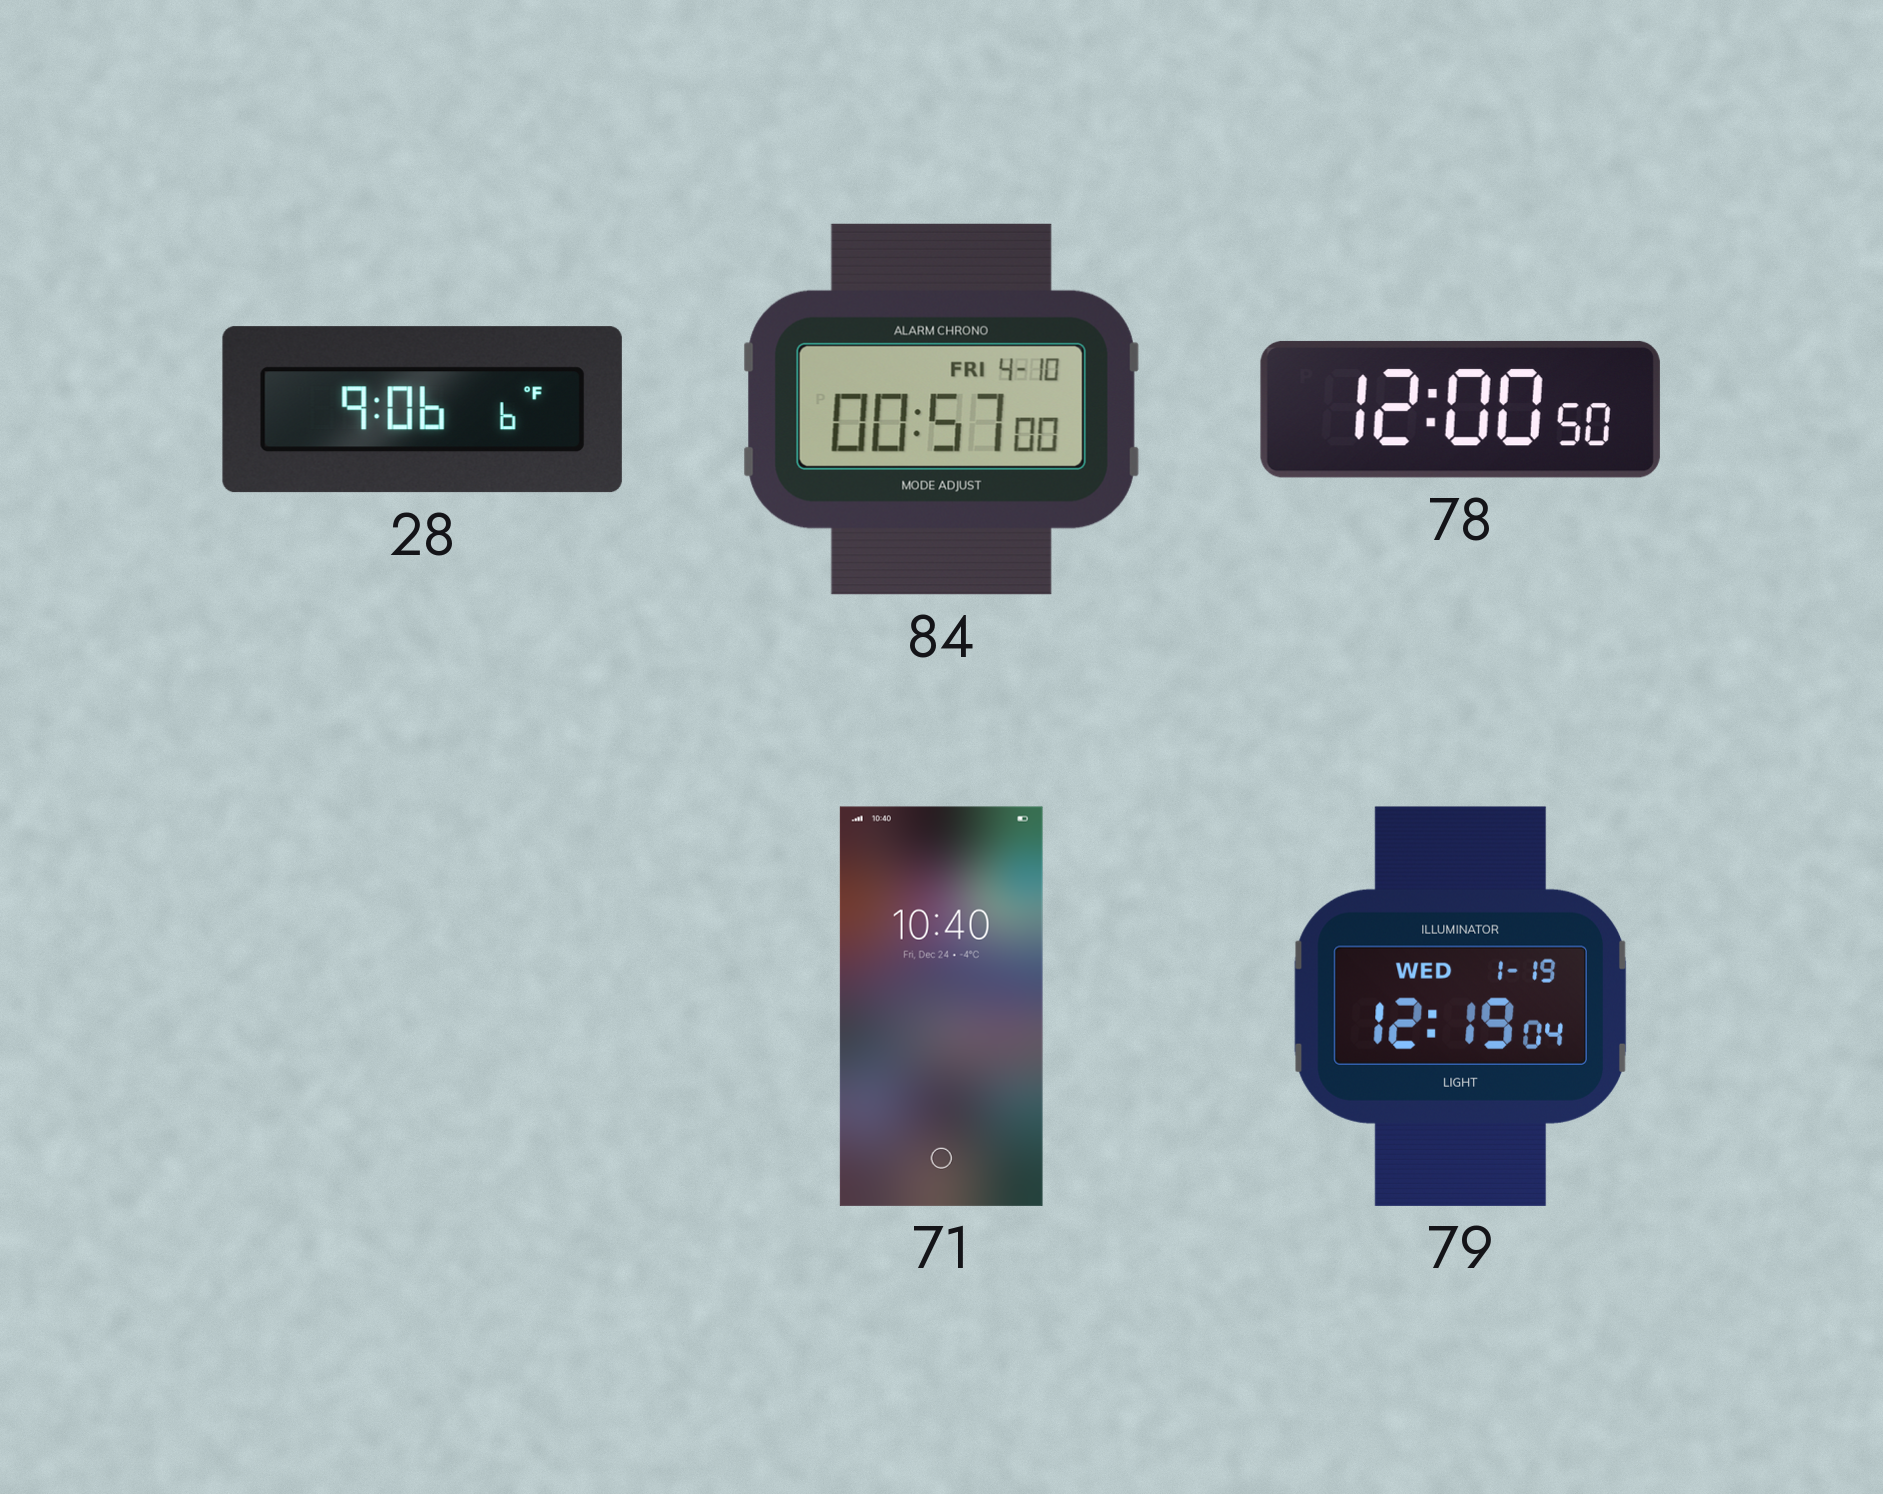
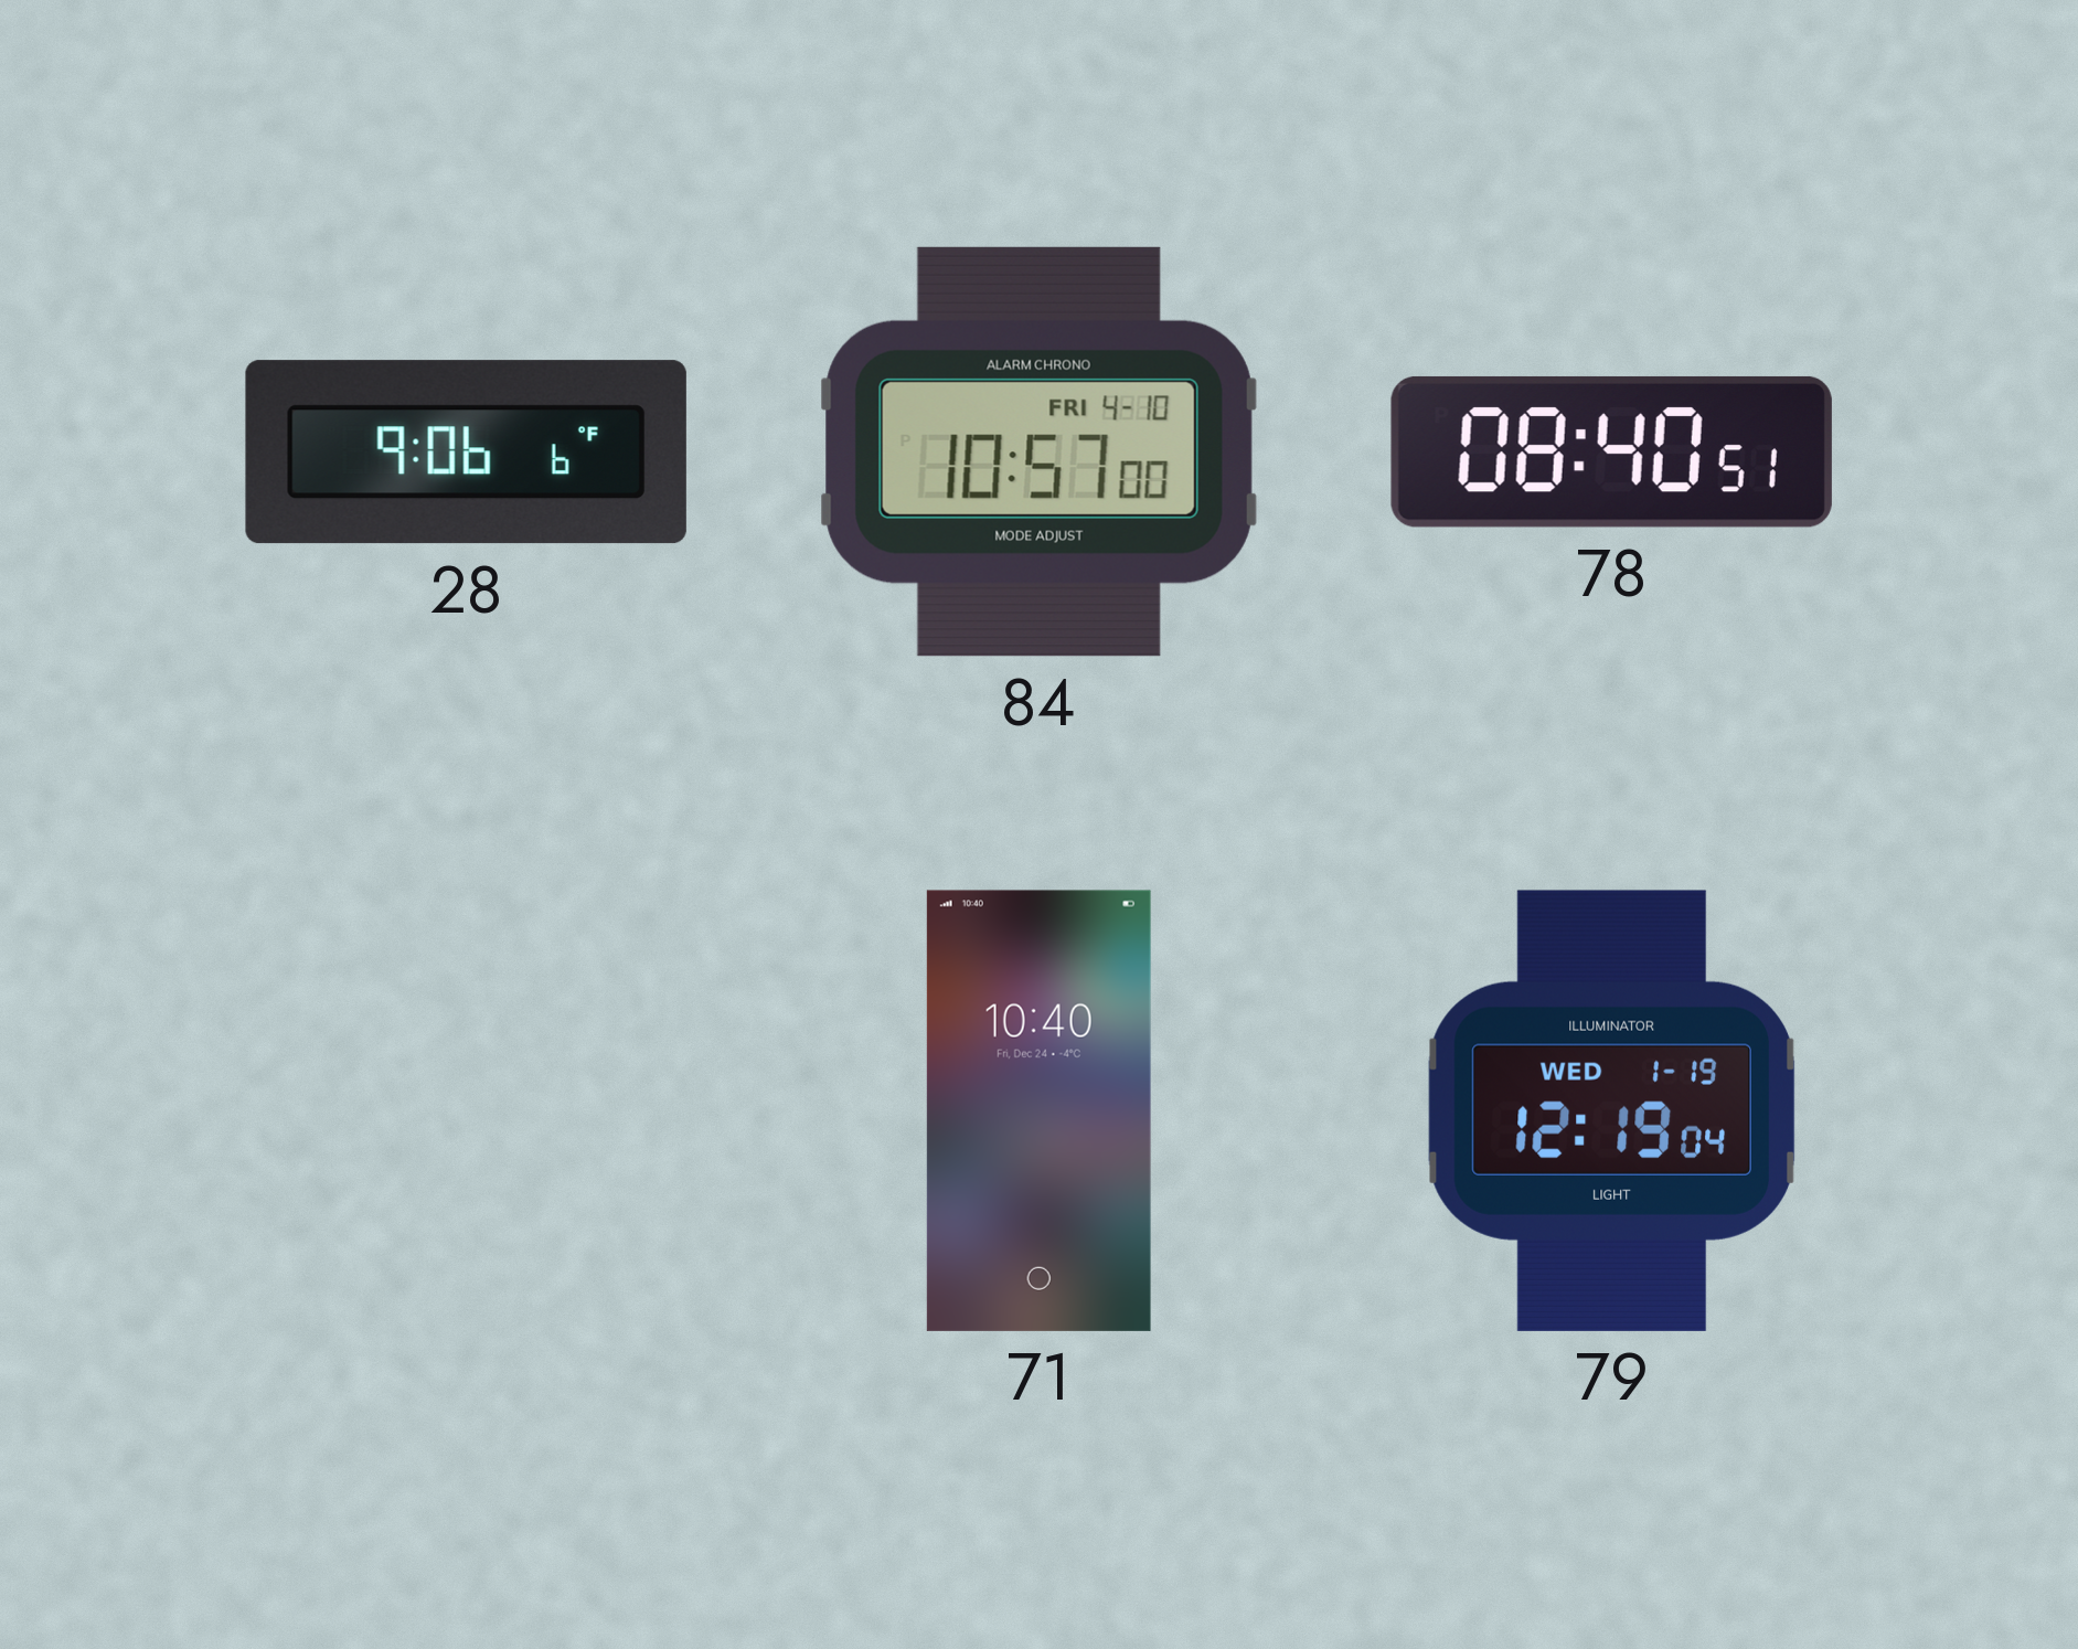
84: 00:57 -> 10:57
78: 12:00 -> 08:40
